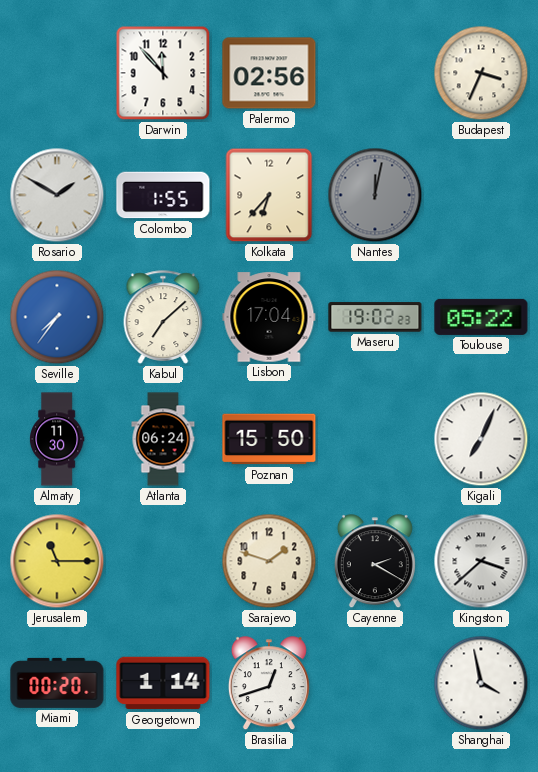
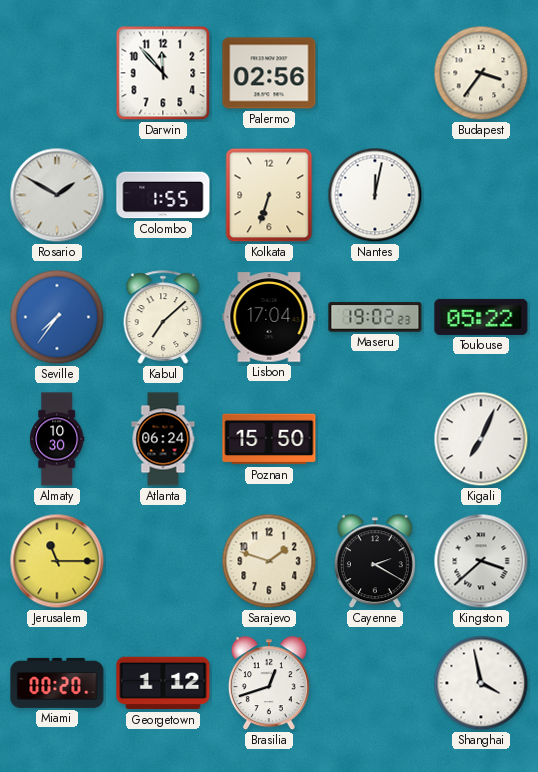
Budapest: 3:34 -> 3:36
Kolkata: 6:37 -> 6:33
Nantes dial: grey -> white
Almaty: 11:30 -> 10:30
Georgetown: 1:14 -> 1:12
